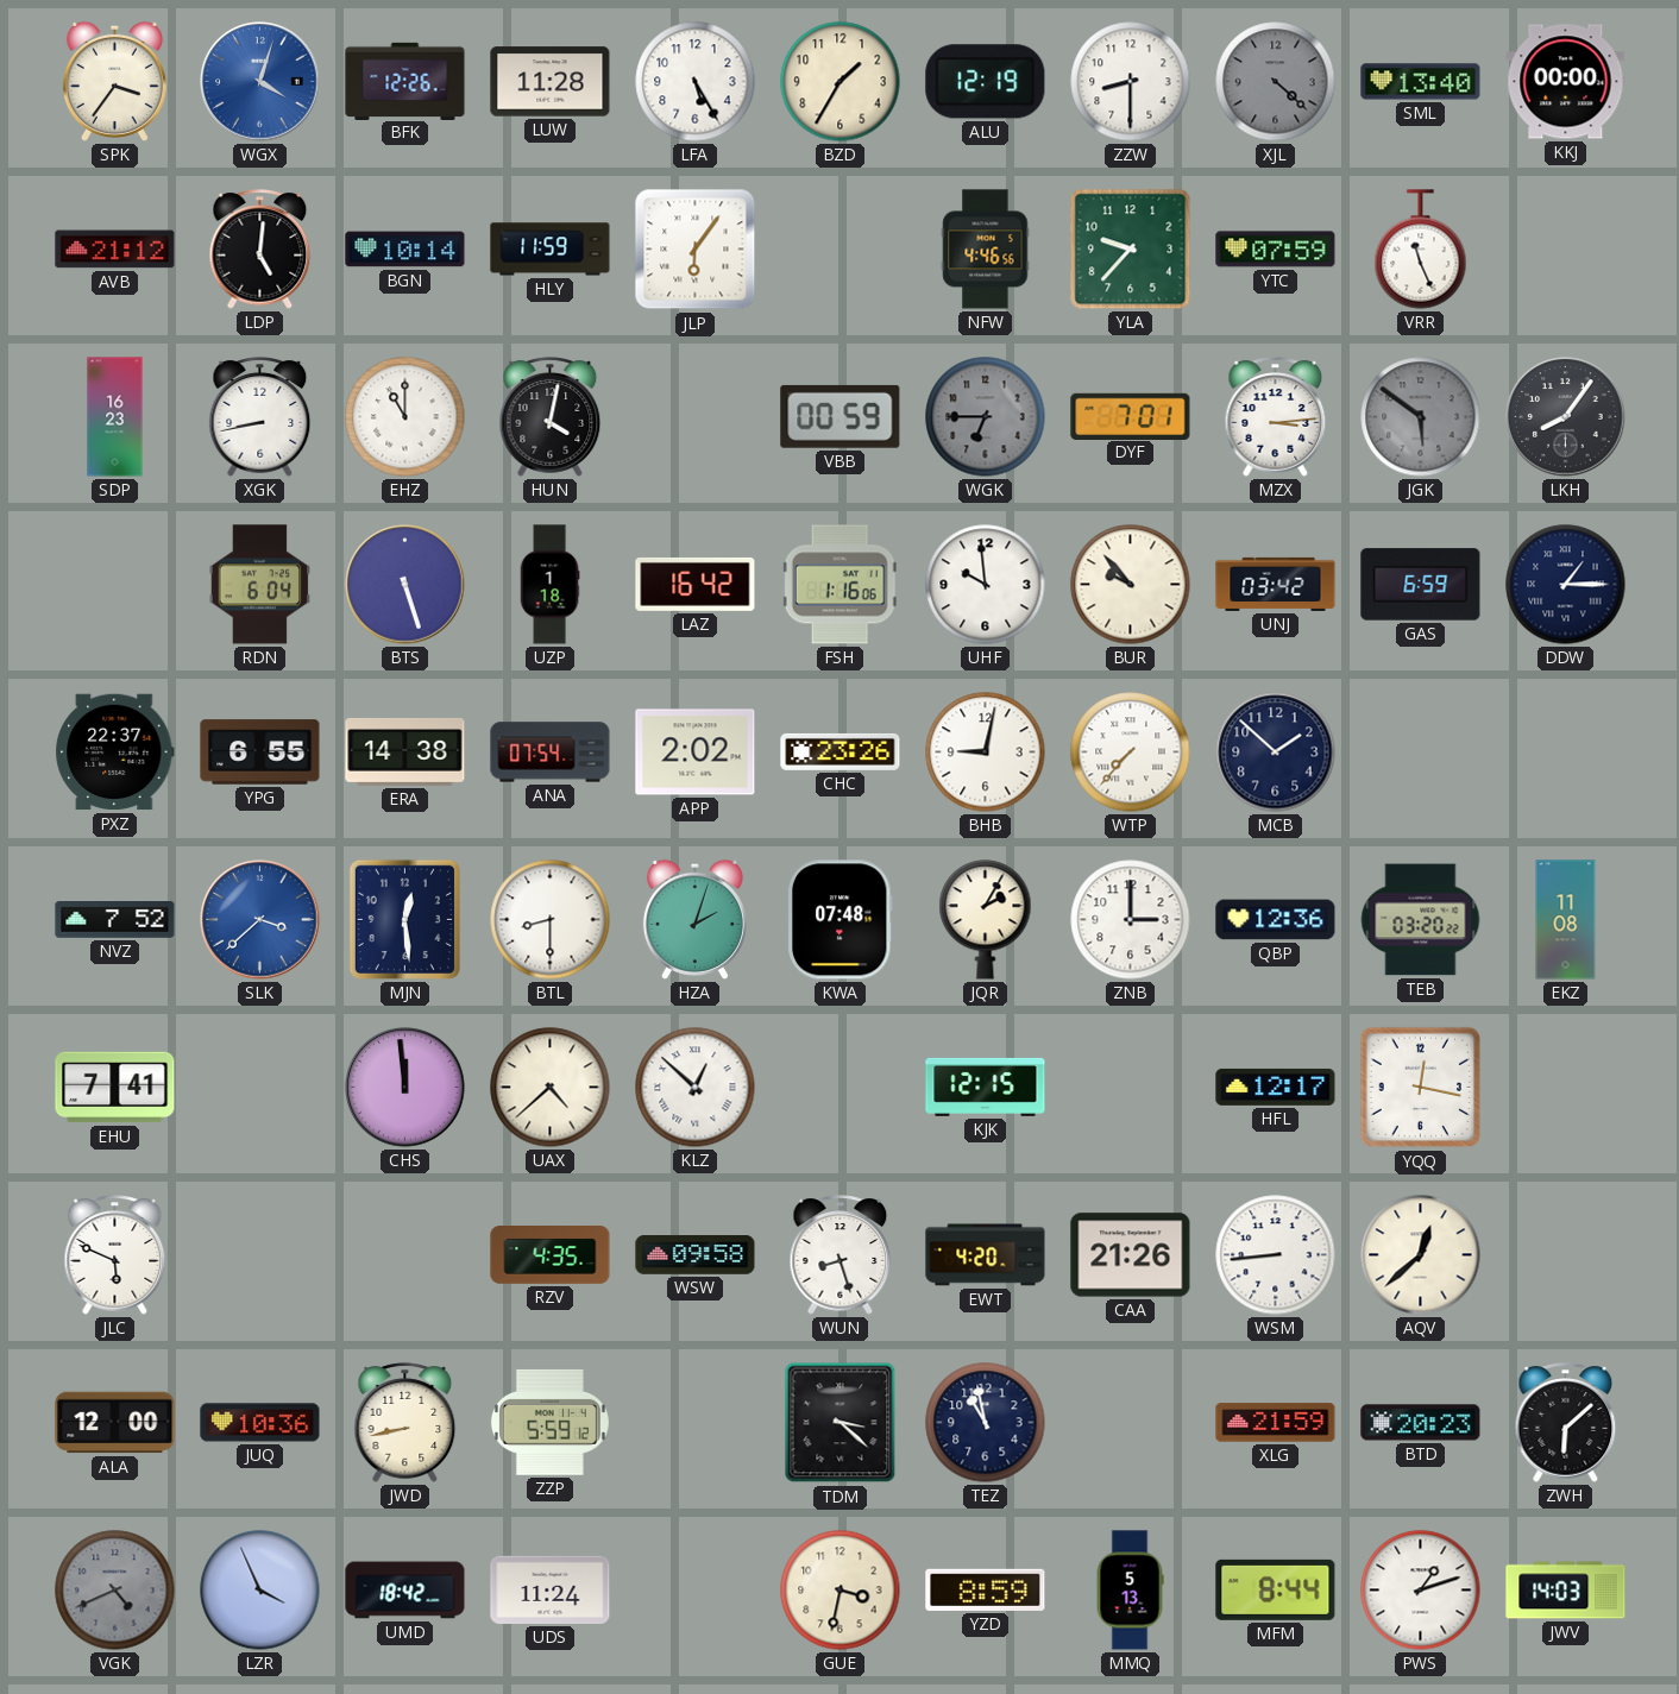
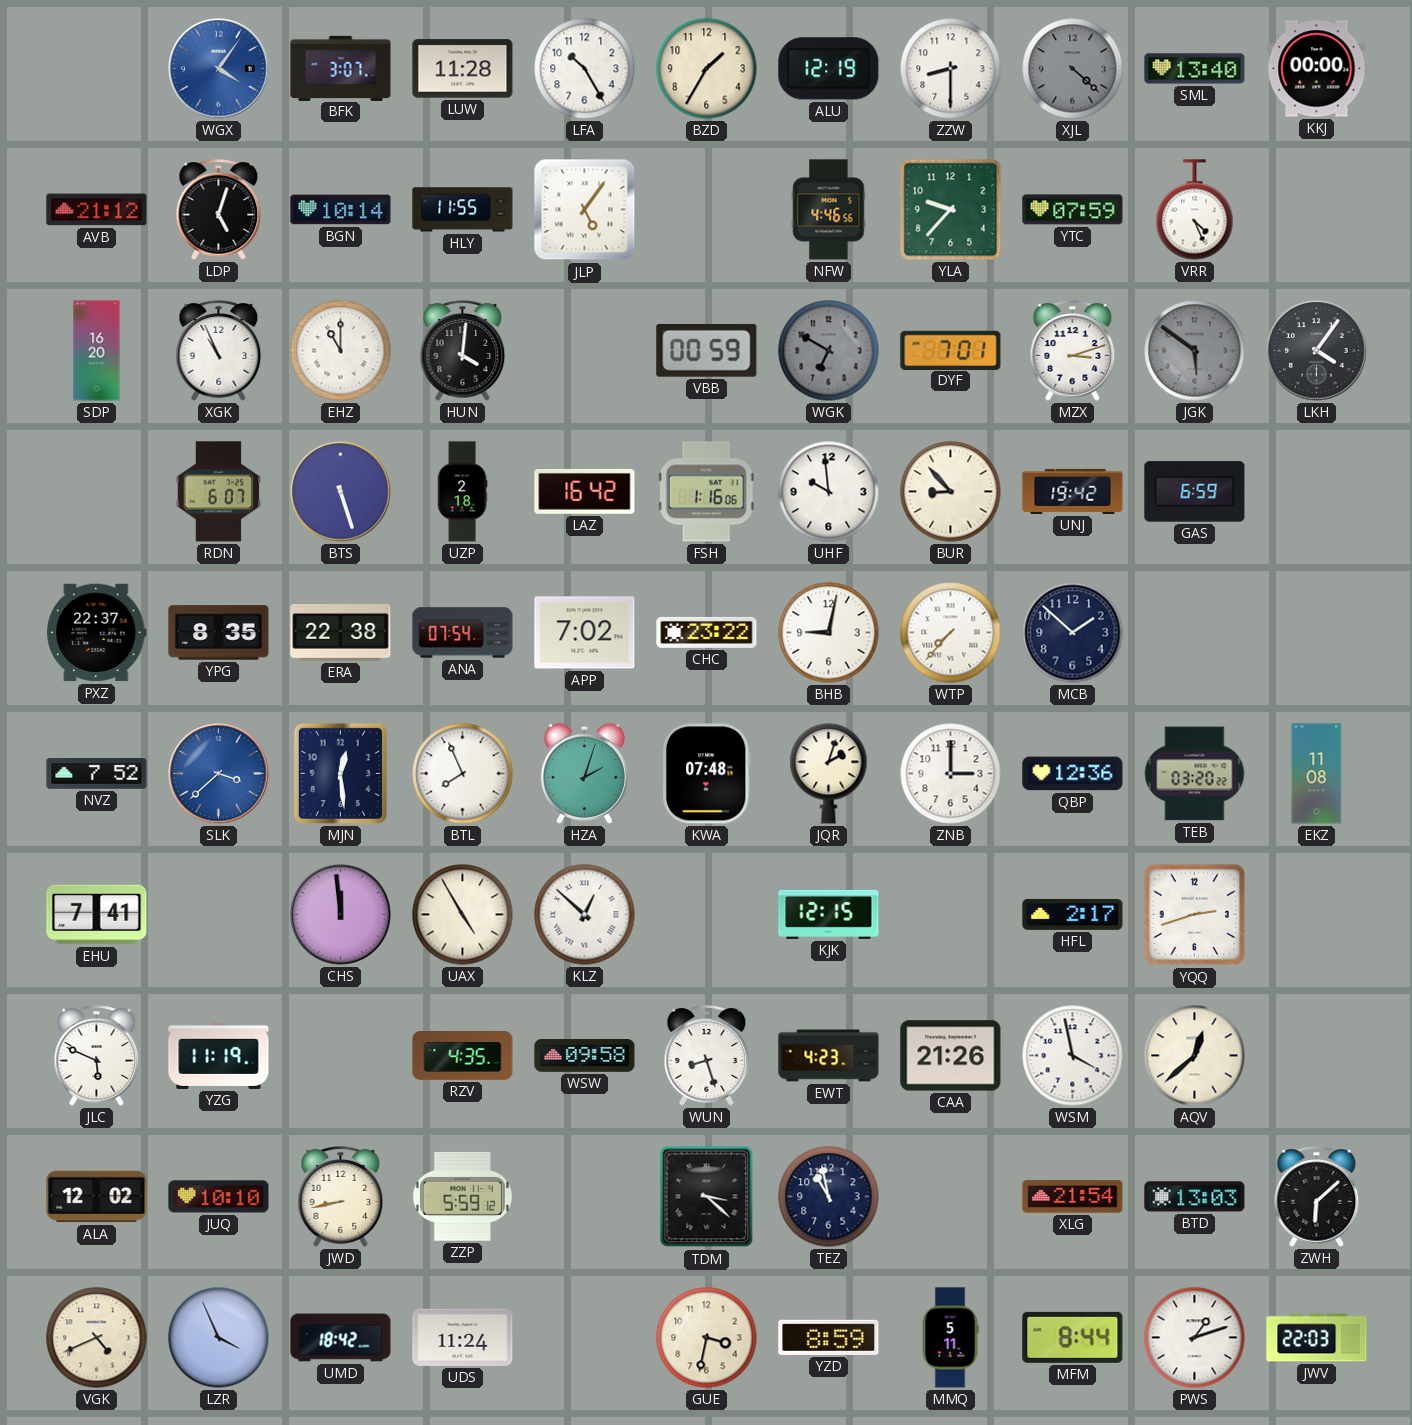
SPK: 3:36 -> none
WGX: 4:03 -> 4:06
BFK: 12:26 -> 3:07
LFA: 5:25 -> 10:25
LDP: 5:01 -> 5:03
HLY: 11:59 -> 11:55
JLP: 6:06 -> 5:06
VRR: 11:26 -> 4:26
SDP: 16:23 -> 16:20
XGK: 8:43 -> 10:56
HUN: 4:02 -> 4:01
WGK: 6:45 -> 6:50
MZX: 3:14 -> 3:12
LKH: 8:06 -> 4:06
RDN: 6:04 -> 6:07
UZP: 1:18 -> 2:18
BUR: 9:53 -> 8:53
UNJ: 03:42 -> 19:42
DDW: 1:15 -> none
YPG: 6:55 -> 8:35
ERA: 14:38 -> 22:38
APP: 2:02 -> 7:02
CHC: 23:26 -> 23:22
BTL: 8:30 -> 7:56
JQR: 2:05 -> 2:03
UAX: 4:38 -> 4:55
HFL: 12:17 -> 2:17
YQQ: 12:17 -> 2:42
YZG: none -> 11:19
EWT: 4:20 -> 4:23
WSM: 8:44 -> 3:58
ALA: 12:00 -> 12:02
JUQ: 10:36 -> 10:10
XLG: 21:59 -> 21:54
BTD: 20:23 -> 13:03
VGK dial: grey -> cream
MMQ: 5:13 -> 5:11
JWV: 14:03 -> 22:03
